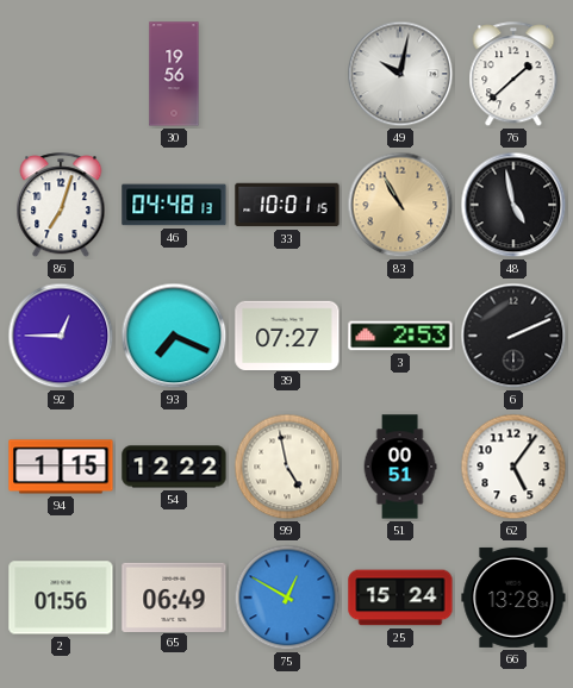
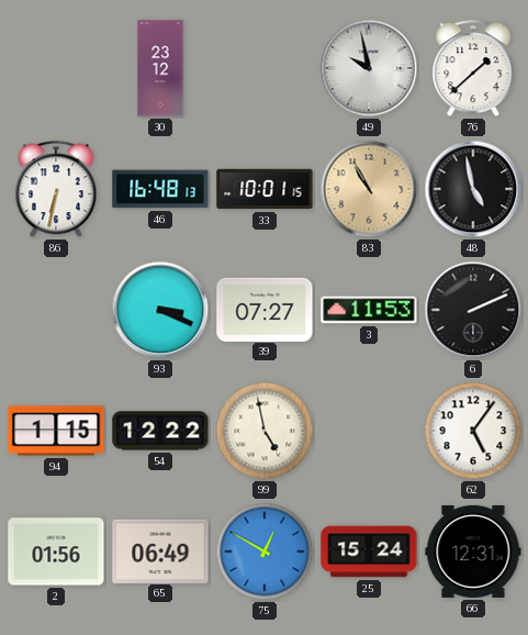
30: 19:56 -> 23:12
49: 10:02 -> 9:58
86: 7:03 -> 6:32
46: 04:48 -> 16:48
92: 12:45 -> none
93: 7:19 -> 3:19
3: 2:53 -> 11:53
51: 00:51 -> none
66: 13:28 -> 12:31
